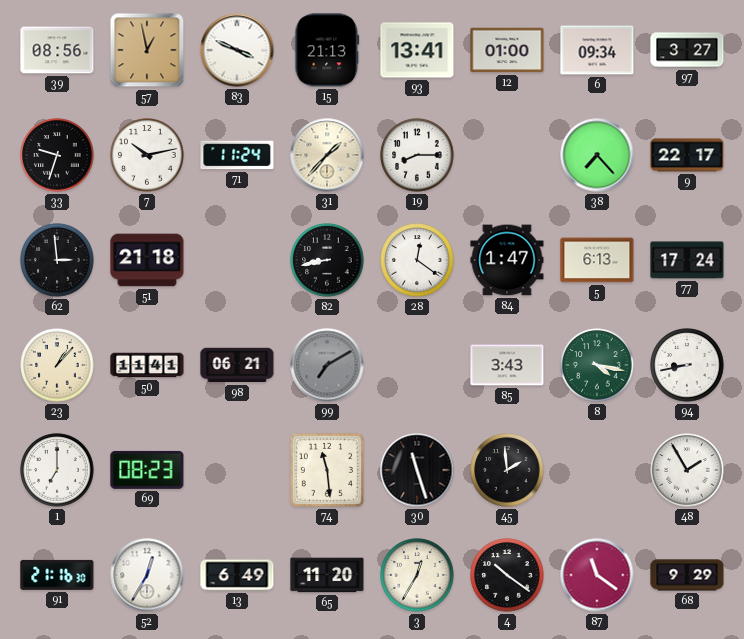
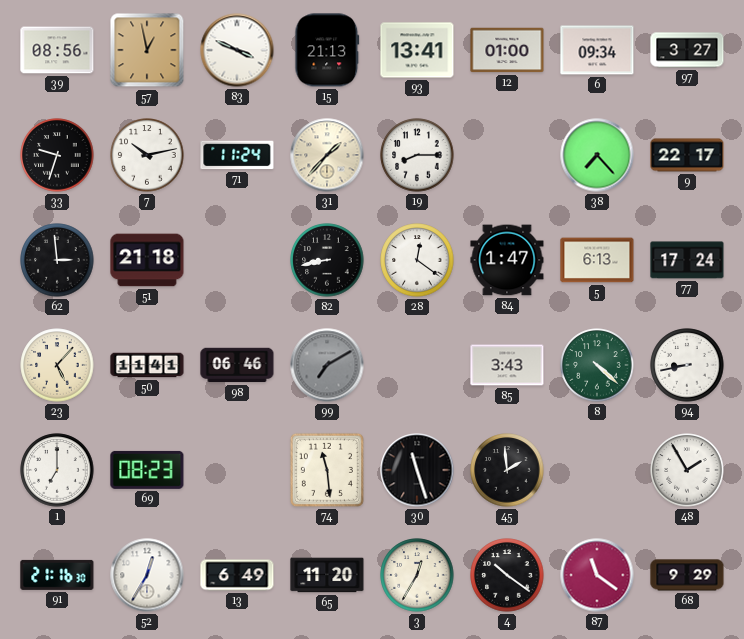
23: 1:07 -> 5:07
98: 06:21 -> 06:46
8: 4:17 -> 4:22
